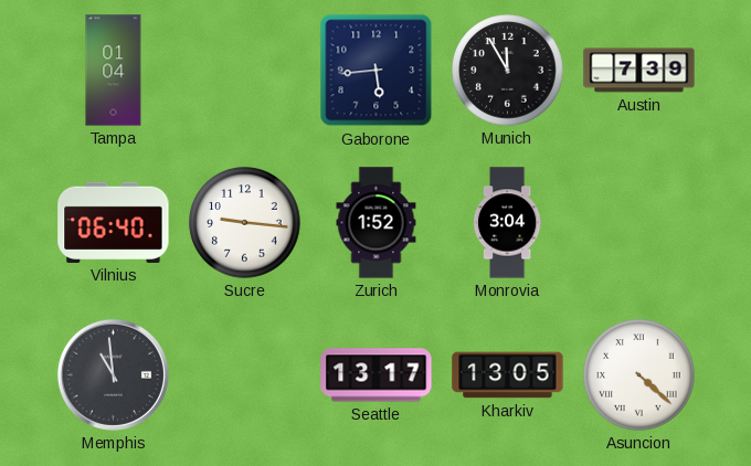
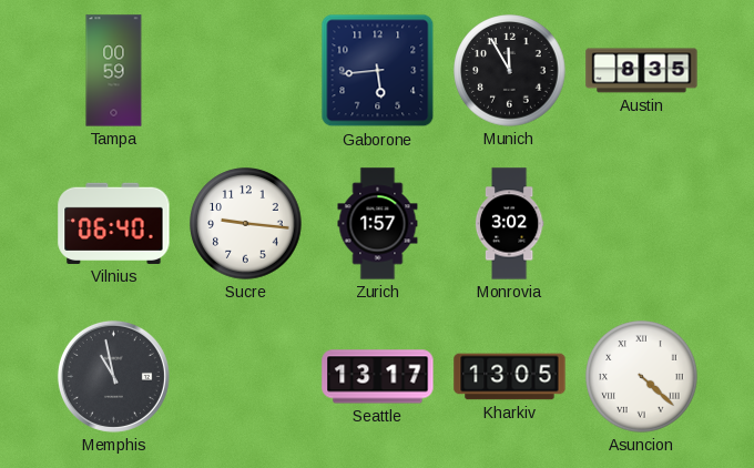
Tampa: 01:04 -> 00:59
Austin: 7:39 -> 8:35
Zurich: 1:52 -> 1:57
Monrovia: 3:04 -> 3:02
Memphis: 10:59 -> 10:58
